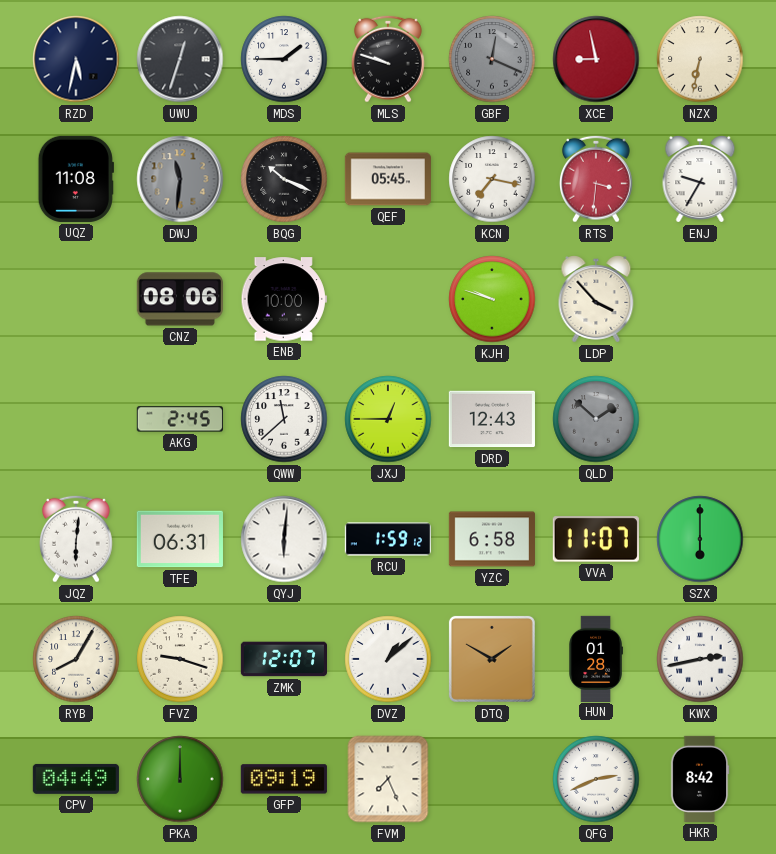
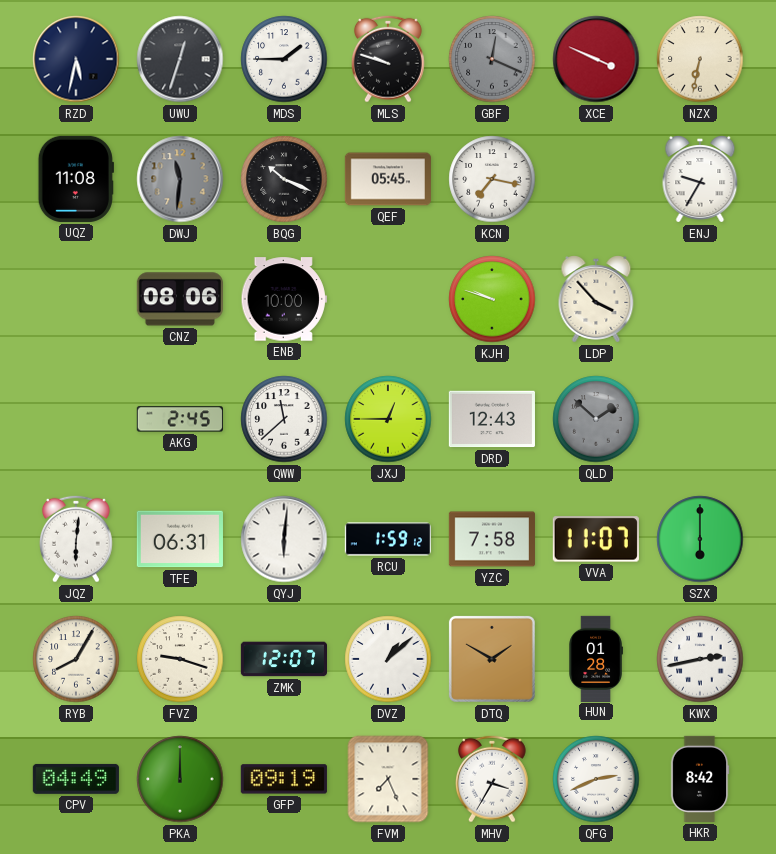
XCE: 8:58 -> 3:49
RTS: 3:31 -> none
YZC: 6:58 -> 7:58
MHV: none -> 3:35
